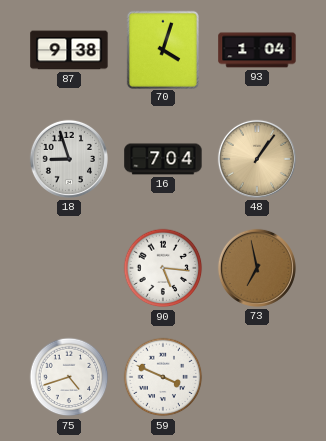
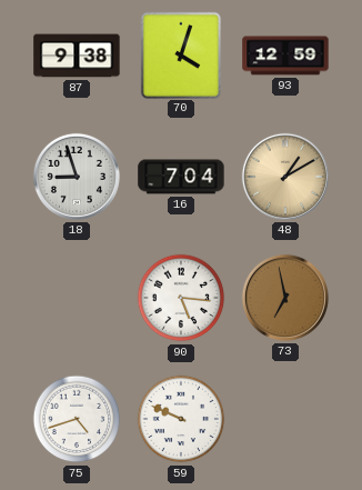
93: 1:04 -> 12:59
48: 1:06 -> 1:10
59: 3:49 -> 9:49
